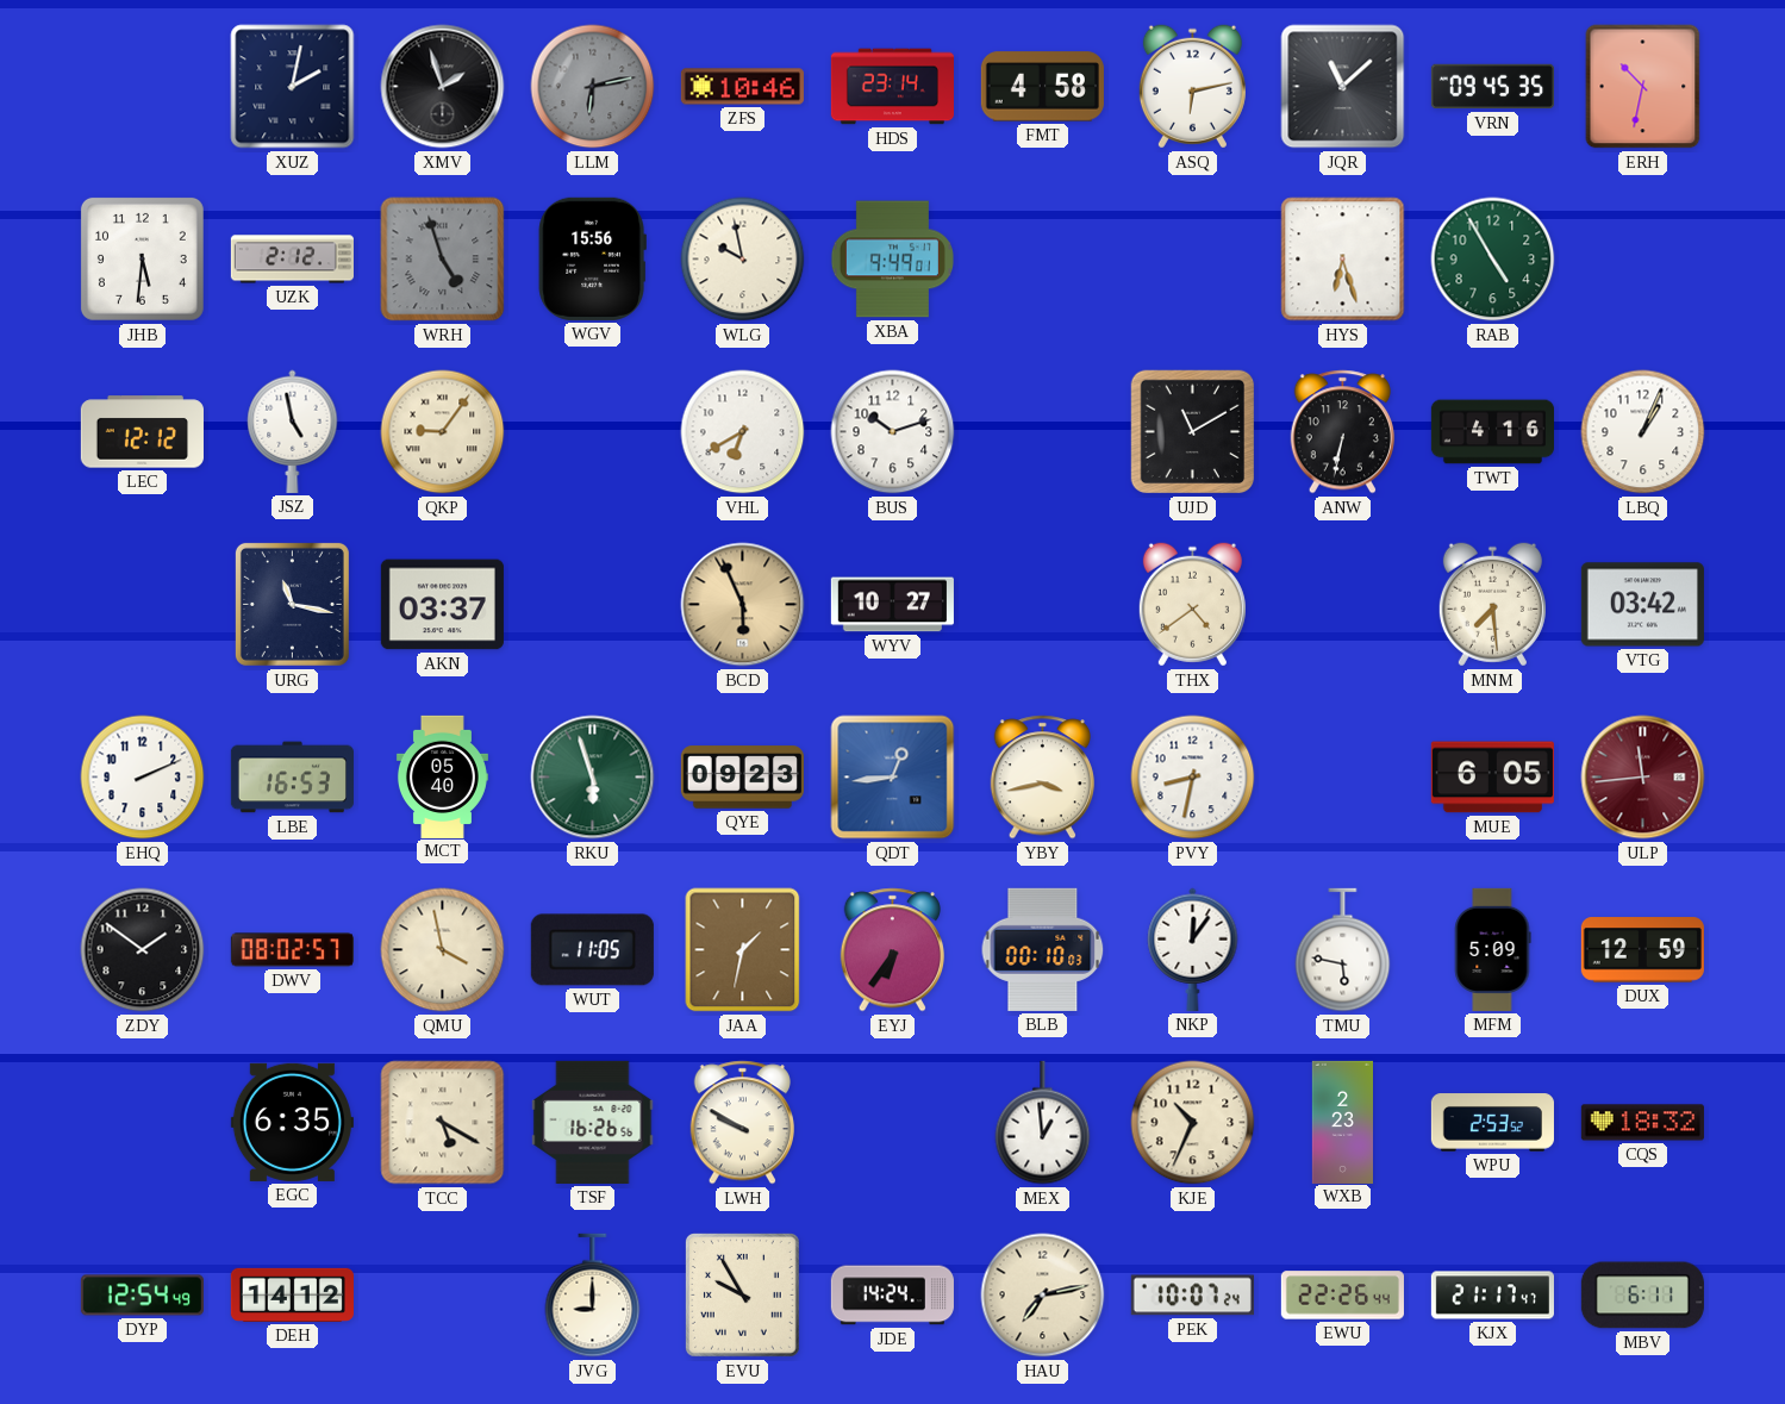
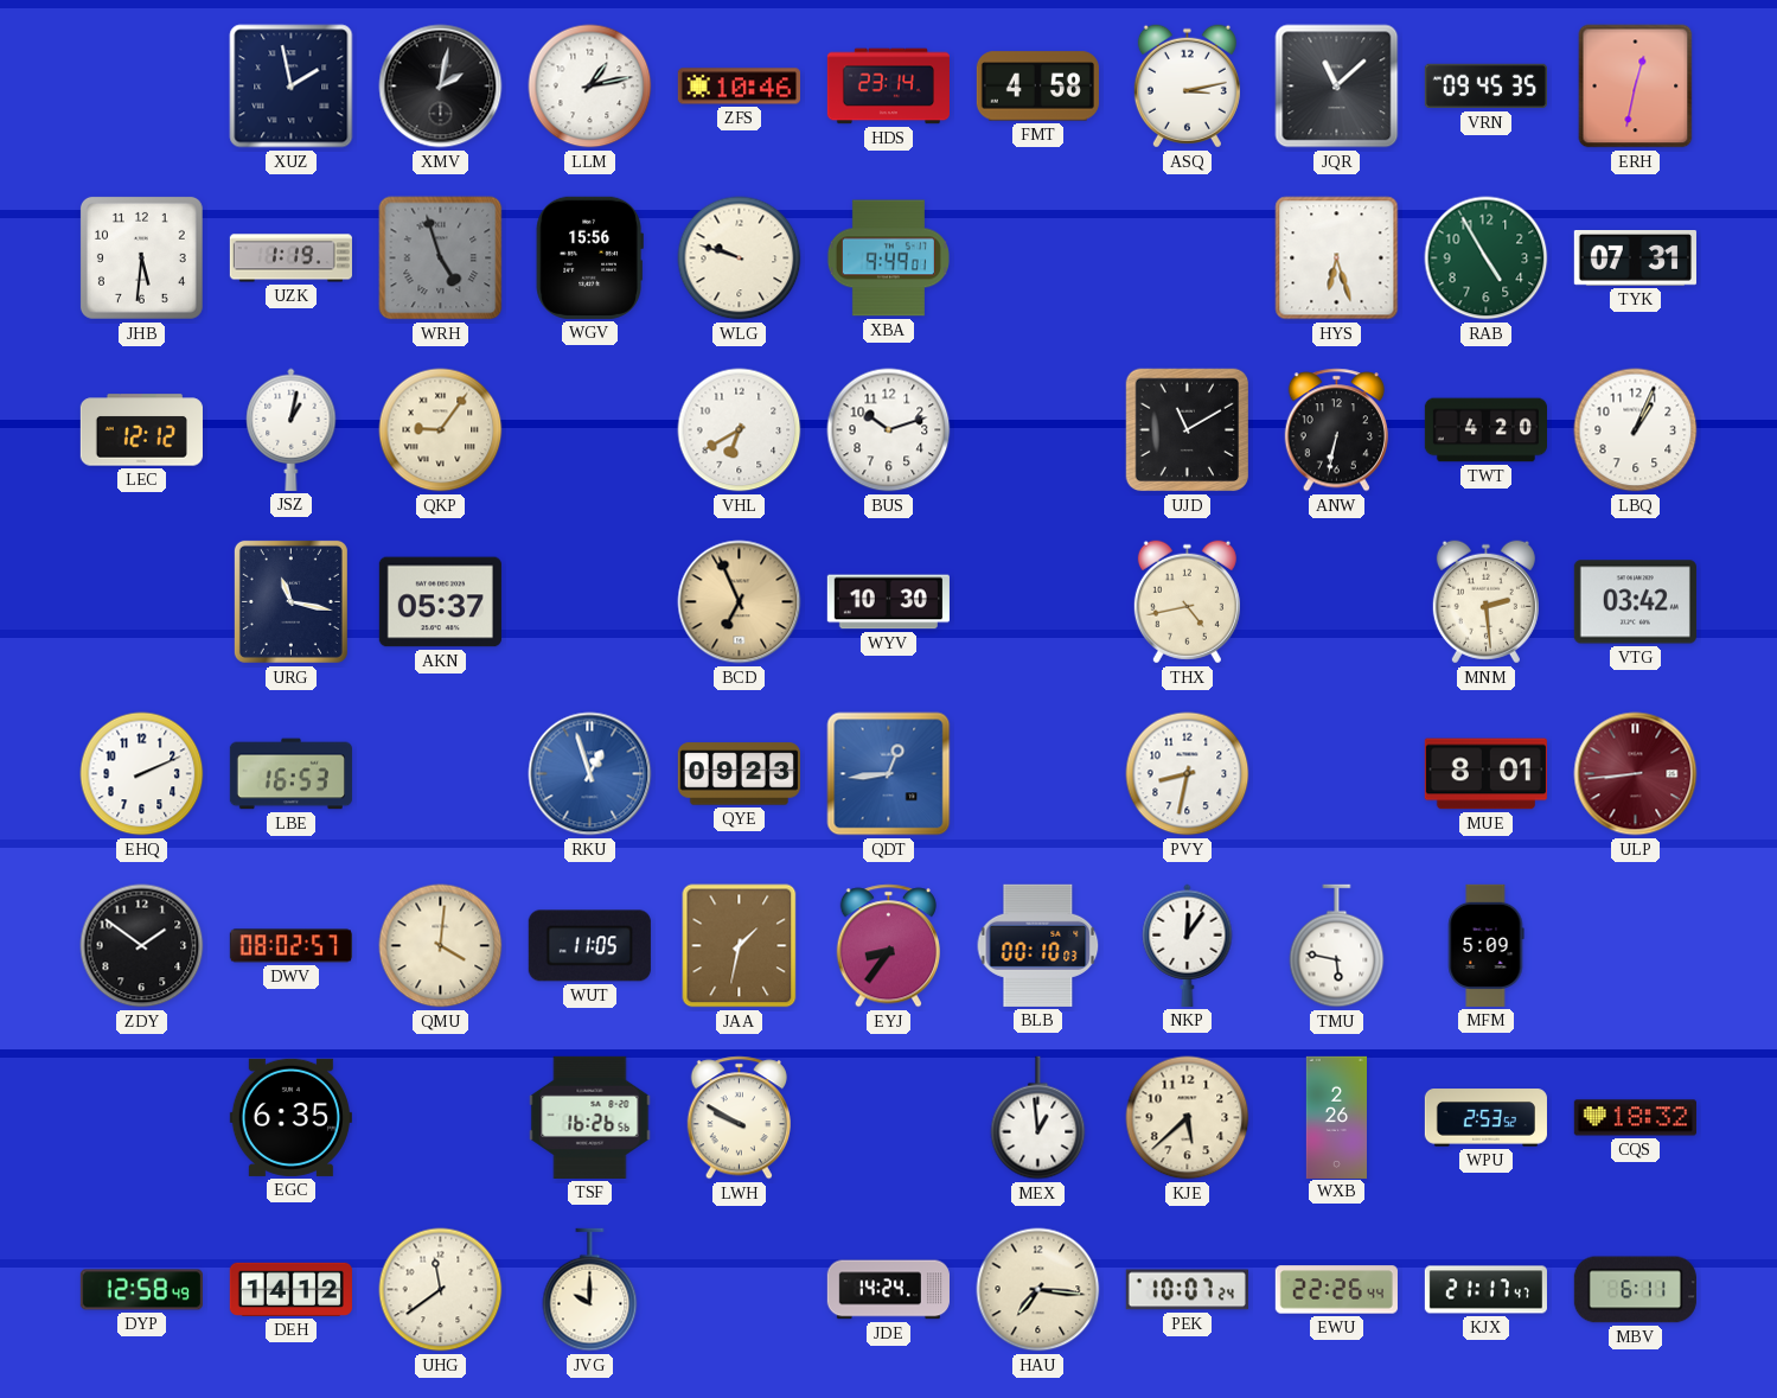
XUZ: 2:02 -> 1:58
XMV: 1:57 -> 2:02
LLM: 6:13 -> 1:13
LLM dial: grey -> white
ASQ: 6:13 -> 3:13
ERH: 10:32 -> 12:32
UZK: 2:12 -> 1:19
WLG: 9:58 -> 9:48
TYK: none -> 07:31
JSZ: 4:58 -> 1:02
TWT: 4:16 -> 4:20
AKN: 03:37 -> 05:37
BCD: 5:56 -> 6:56
WYV: 10:27 -> 10:30
THX: 4:39 -> 4:43
MNM: 7:29 -> 2:29
MCT: 05:40 -> none
RKU: 5:57 -> 12:57
RKU dial: green -> blue
YBY: 3:43 -> none
MUE: 6:05 -> 8:01
ULP: 11:44 -> 8:44
QMU: 3:58 -> 4:01
EYJ: 6:36 -> 8:36
DUX: 12:59 -> none
TCC: 5:20 -> none
KJE: 10:34 -> 5:38
WXB: 2:23 -> 2:26
DYP: 12:54 -> 12:58
UHG: none -> 11:39
JVG: 9:00 -> 10:00
EVU: 9:55 -> none
HAU: 7:13 -> 7:16
